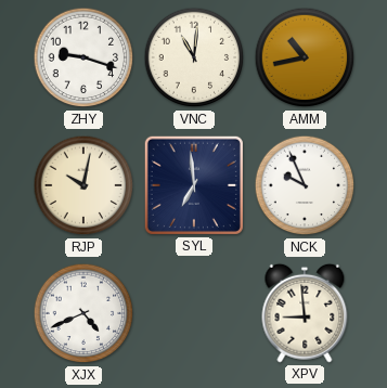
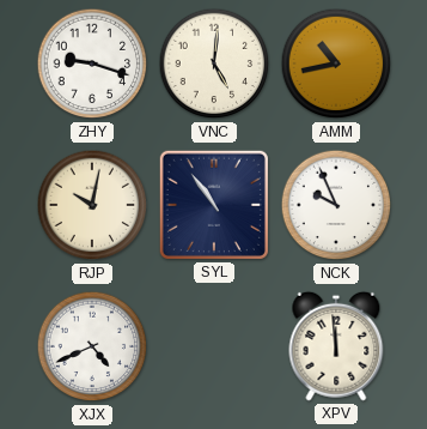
VNC: 11:01 -> 5:01
SYL: 6:59 -> 10:54
XPV: 8:59 -> 11:59
